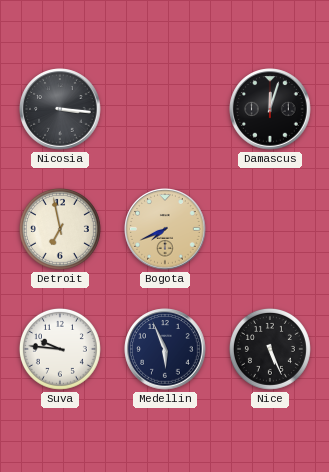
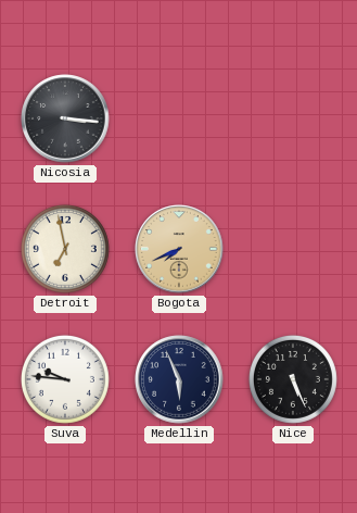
Damascus: 12:03 -> none
